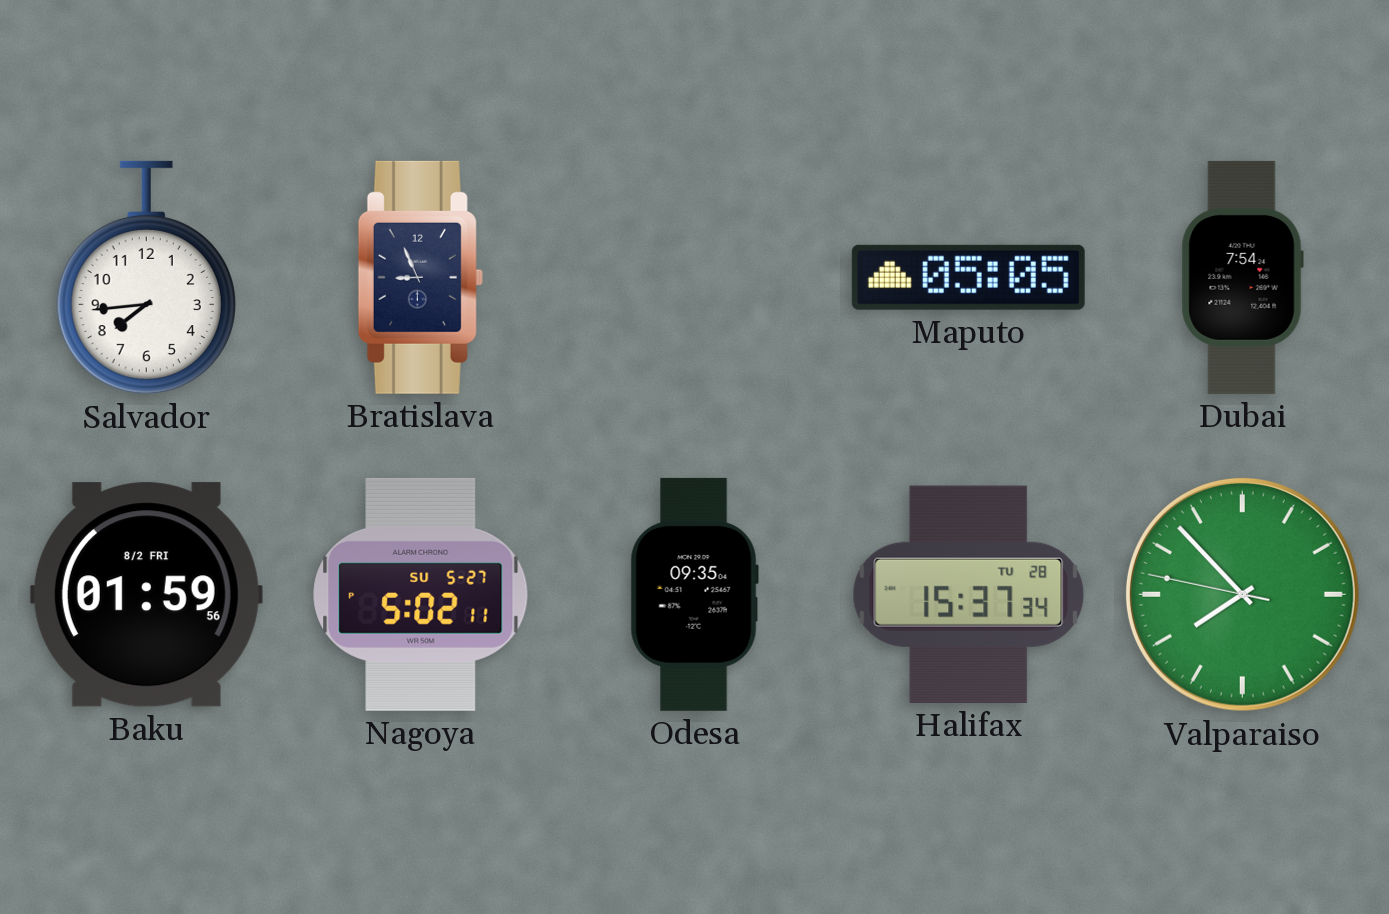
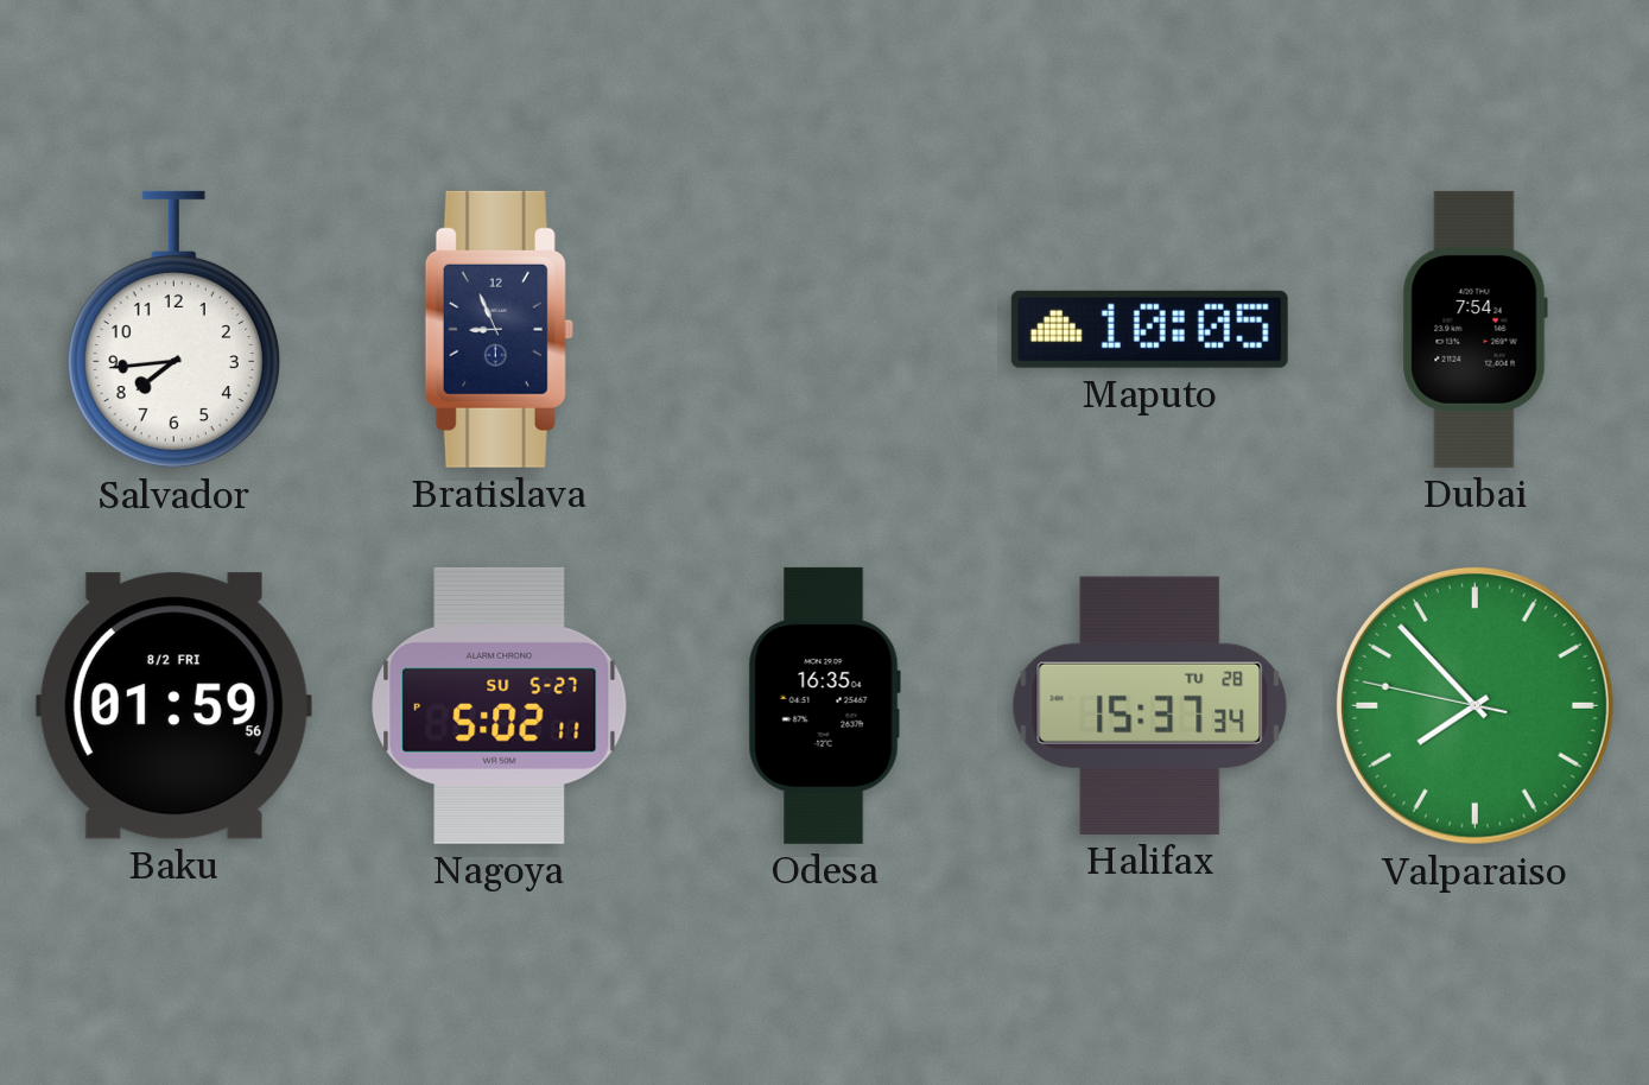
Maputo: 05:05 -> 10:05
Odesa: 09:35 -> 16:35
